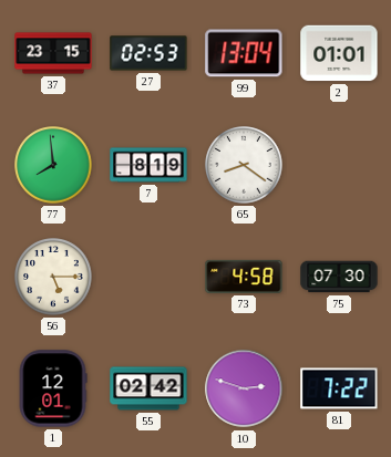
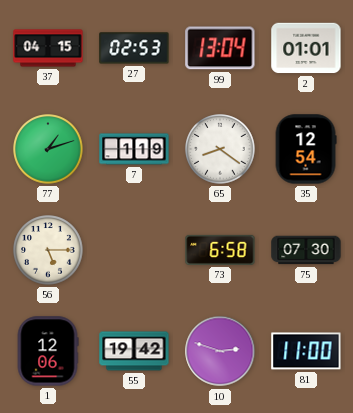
37: 23:15 -> 04:15
77: 7:59 -> 1:12
7: 8:19 -> 1:19
35: none -> 12:54
73: 4:58 -> 6:58
1: 12:01 -> 12:06
55: 02:42 -> 19:42
81: 7:22 -> 11:00
